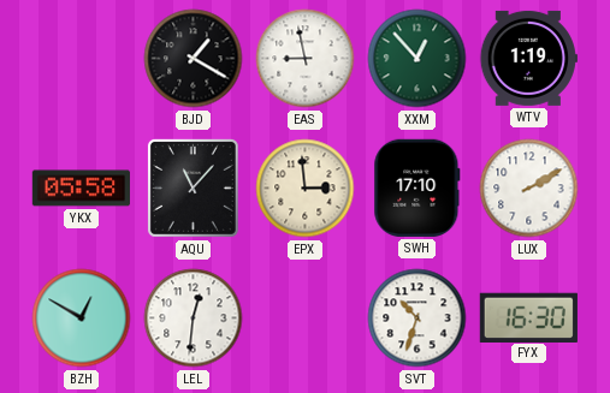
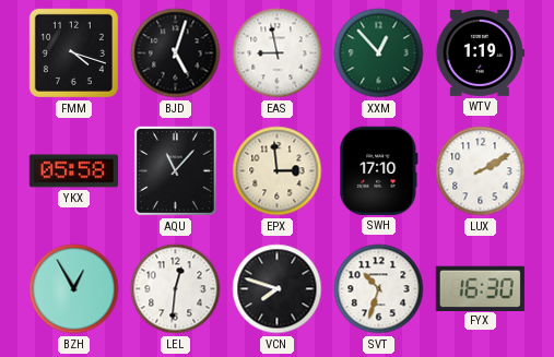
FMM: none -> 4:18
BJD: 1:20 -> 5:03
BZH: 12:50 -> 12:55
VCN: none -> 7:48
